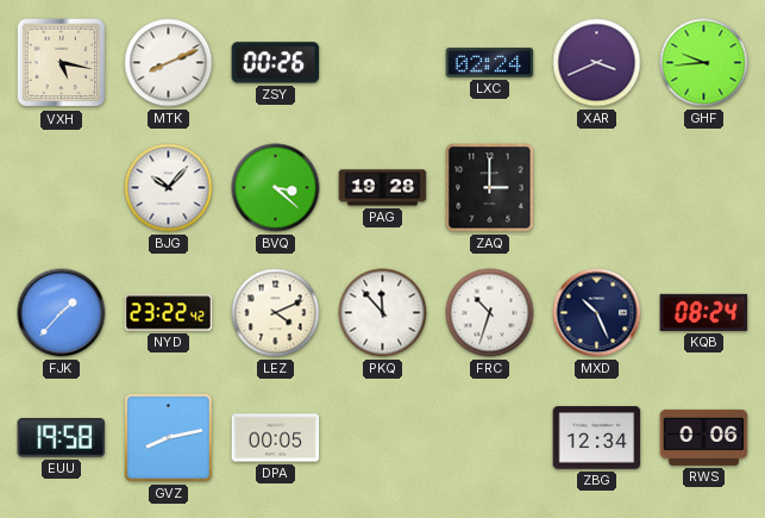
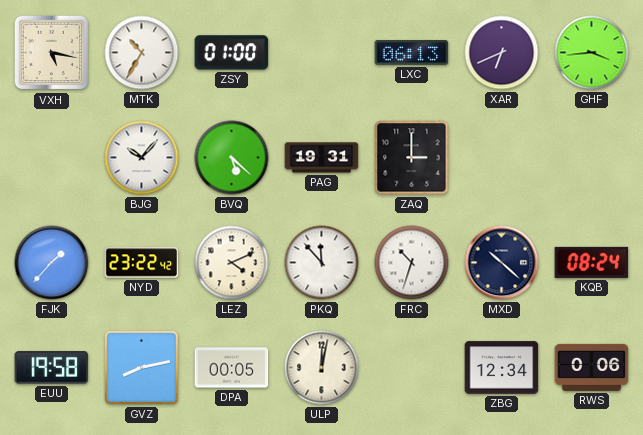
MTK: 8:11 -> 10:35
ZSY: 00:26 -> 01:00
LXC: 02:24 -> 06:13
XAR: 3:41 -> 6:41
GHF: 9:44 -> 3:44
BVQ: 3:22 -> 5:22
PAG: 19:28 -> 19:31
MXD: 10:26 -> 10:22
ULP: none -> 12:02
